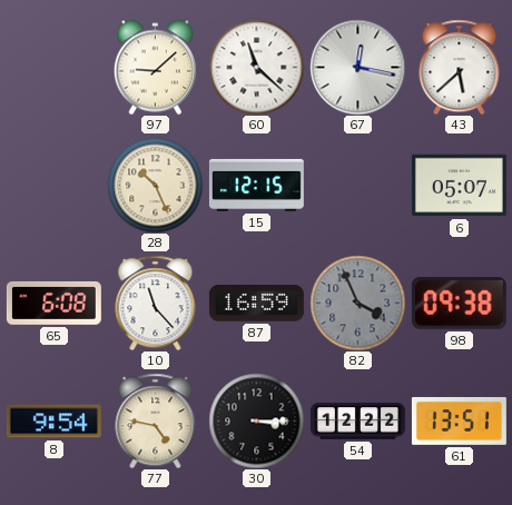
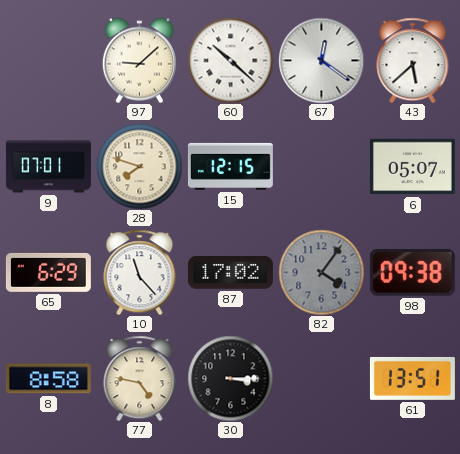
60: 11:22 -> 10:22
67: 12:17 -> 12:21
9: none -> 07:01
28: 10:26 -> 7:48
65: 6:08 -> 6:29
87: 16:59 -> 17:02
82: 3:56 -> 4:06
8: 9:54 -> 8:58
54: 12:22 -> none
